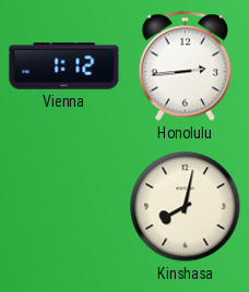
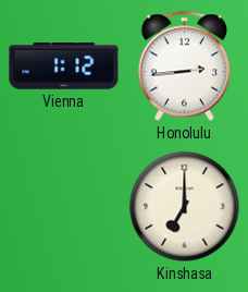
Kinshasa: 8:02 -> 7:00
